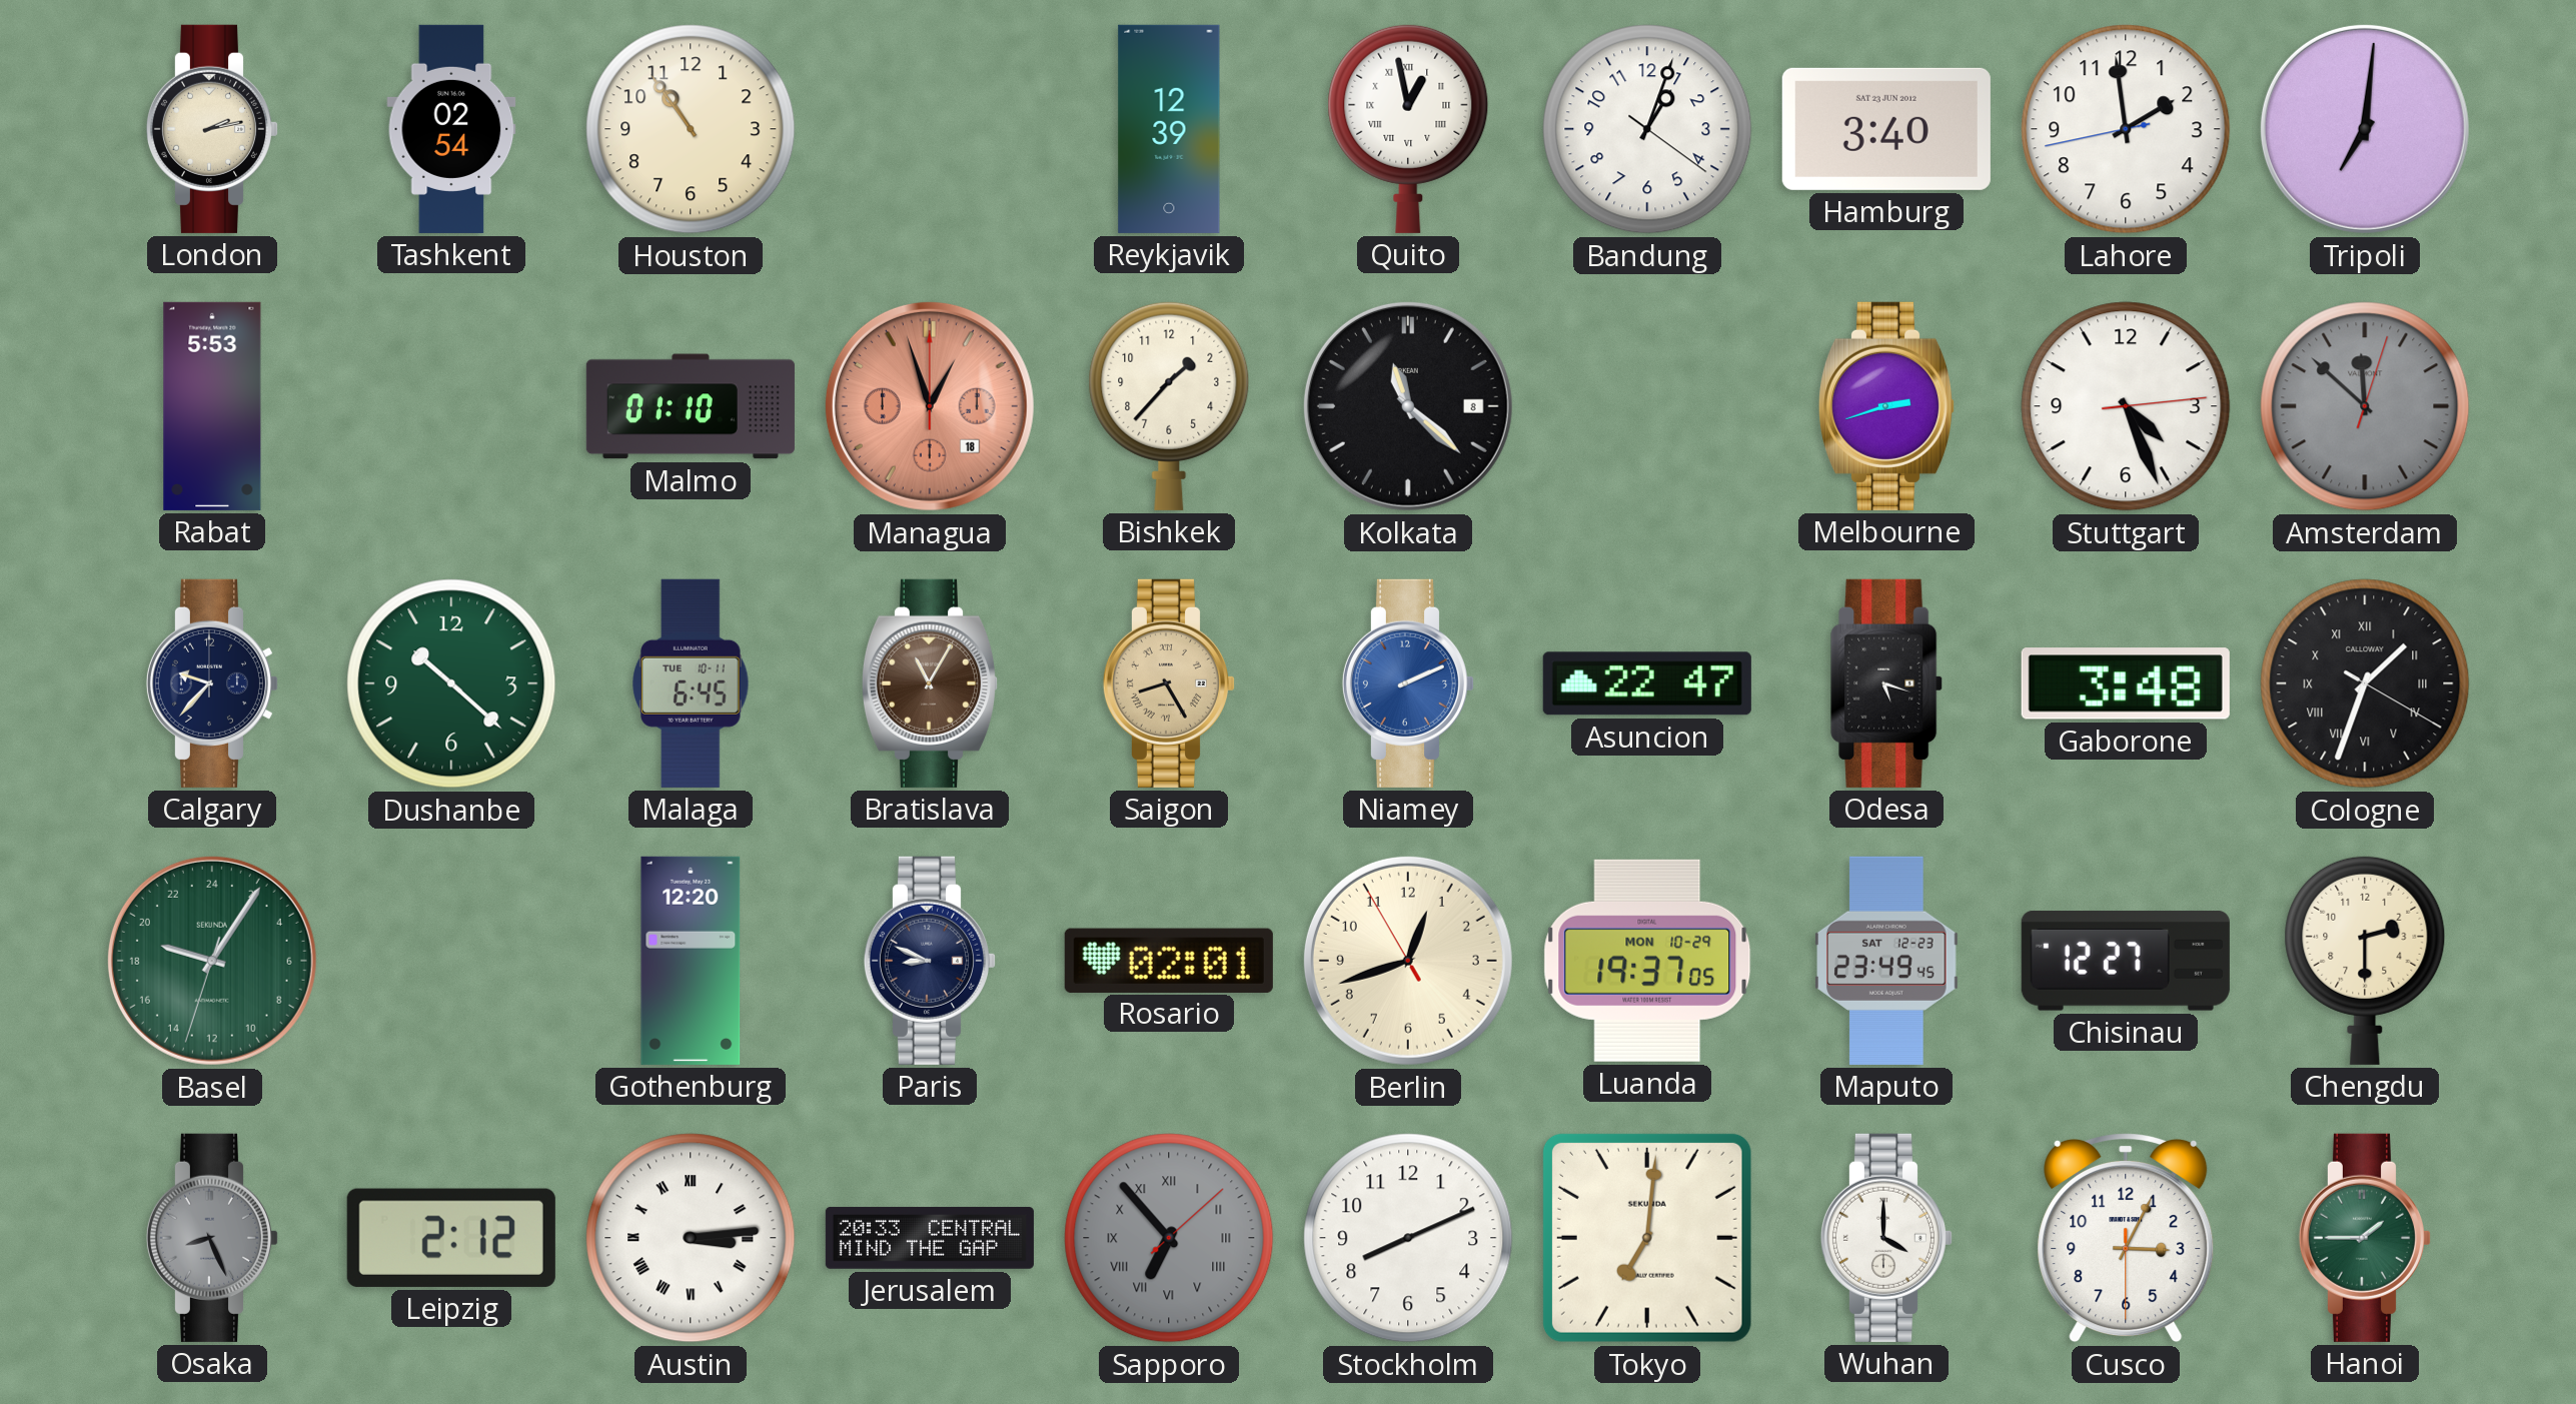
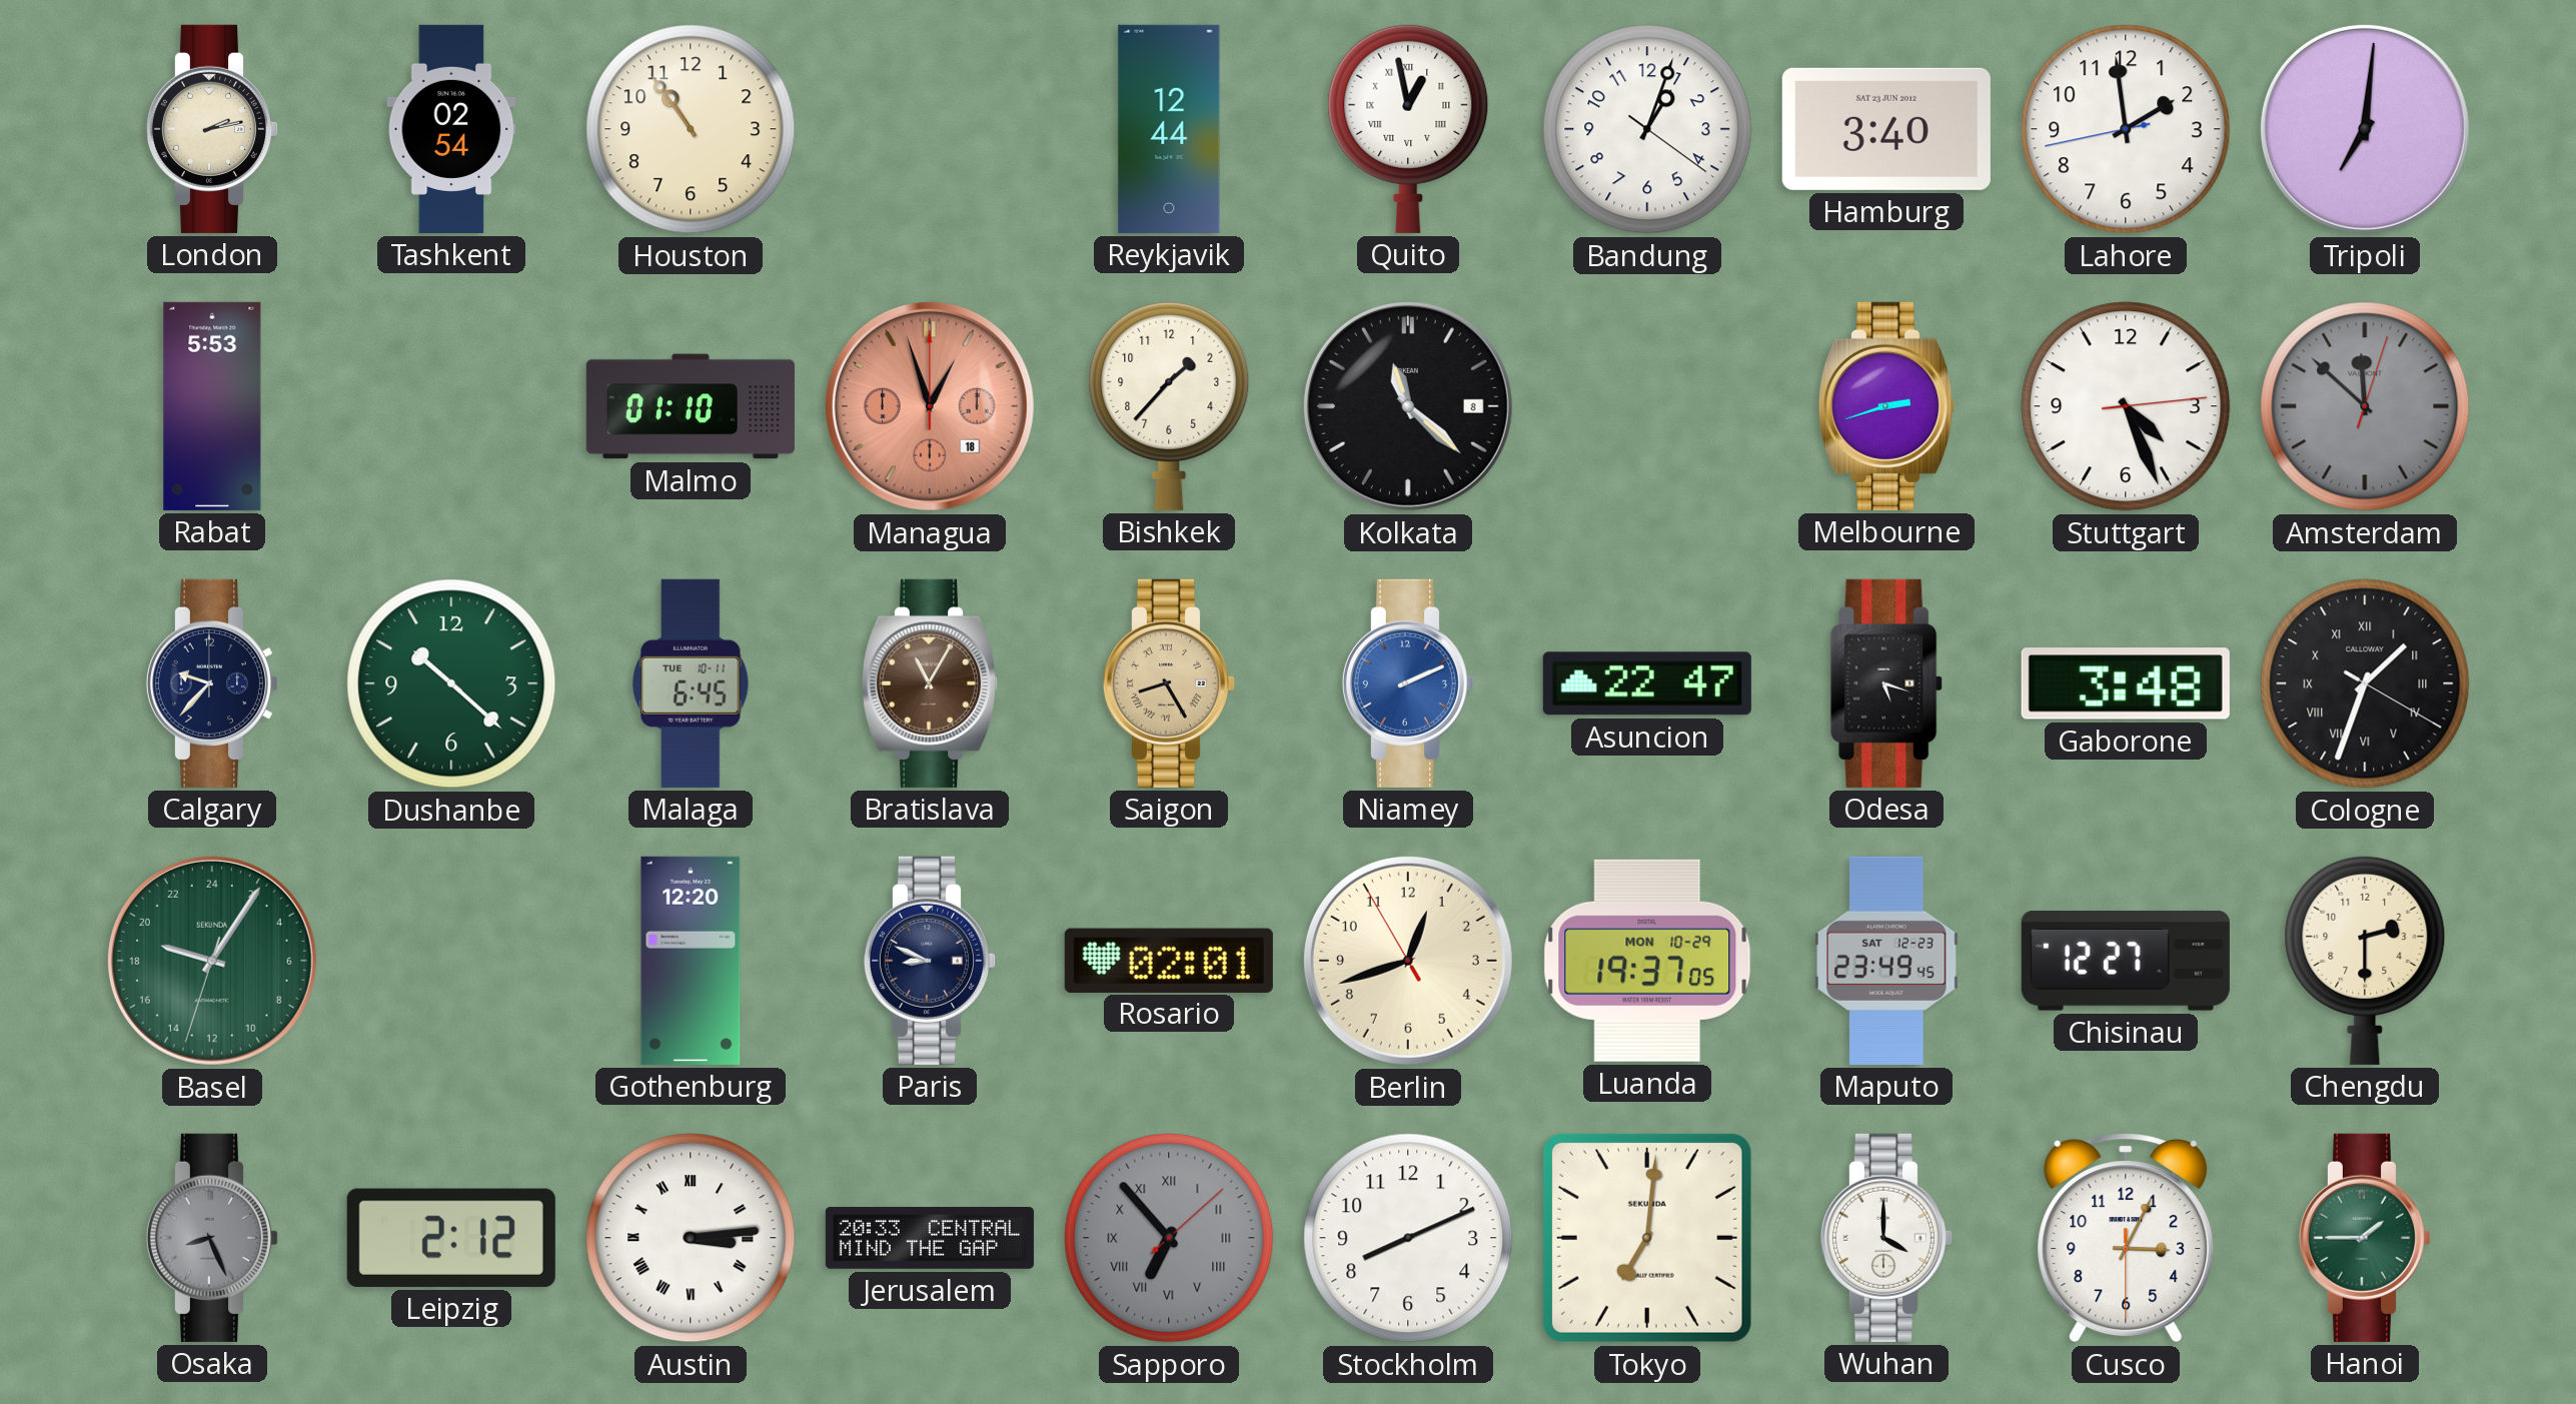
Reykjavik: 12:39 -> 12:44
